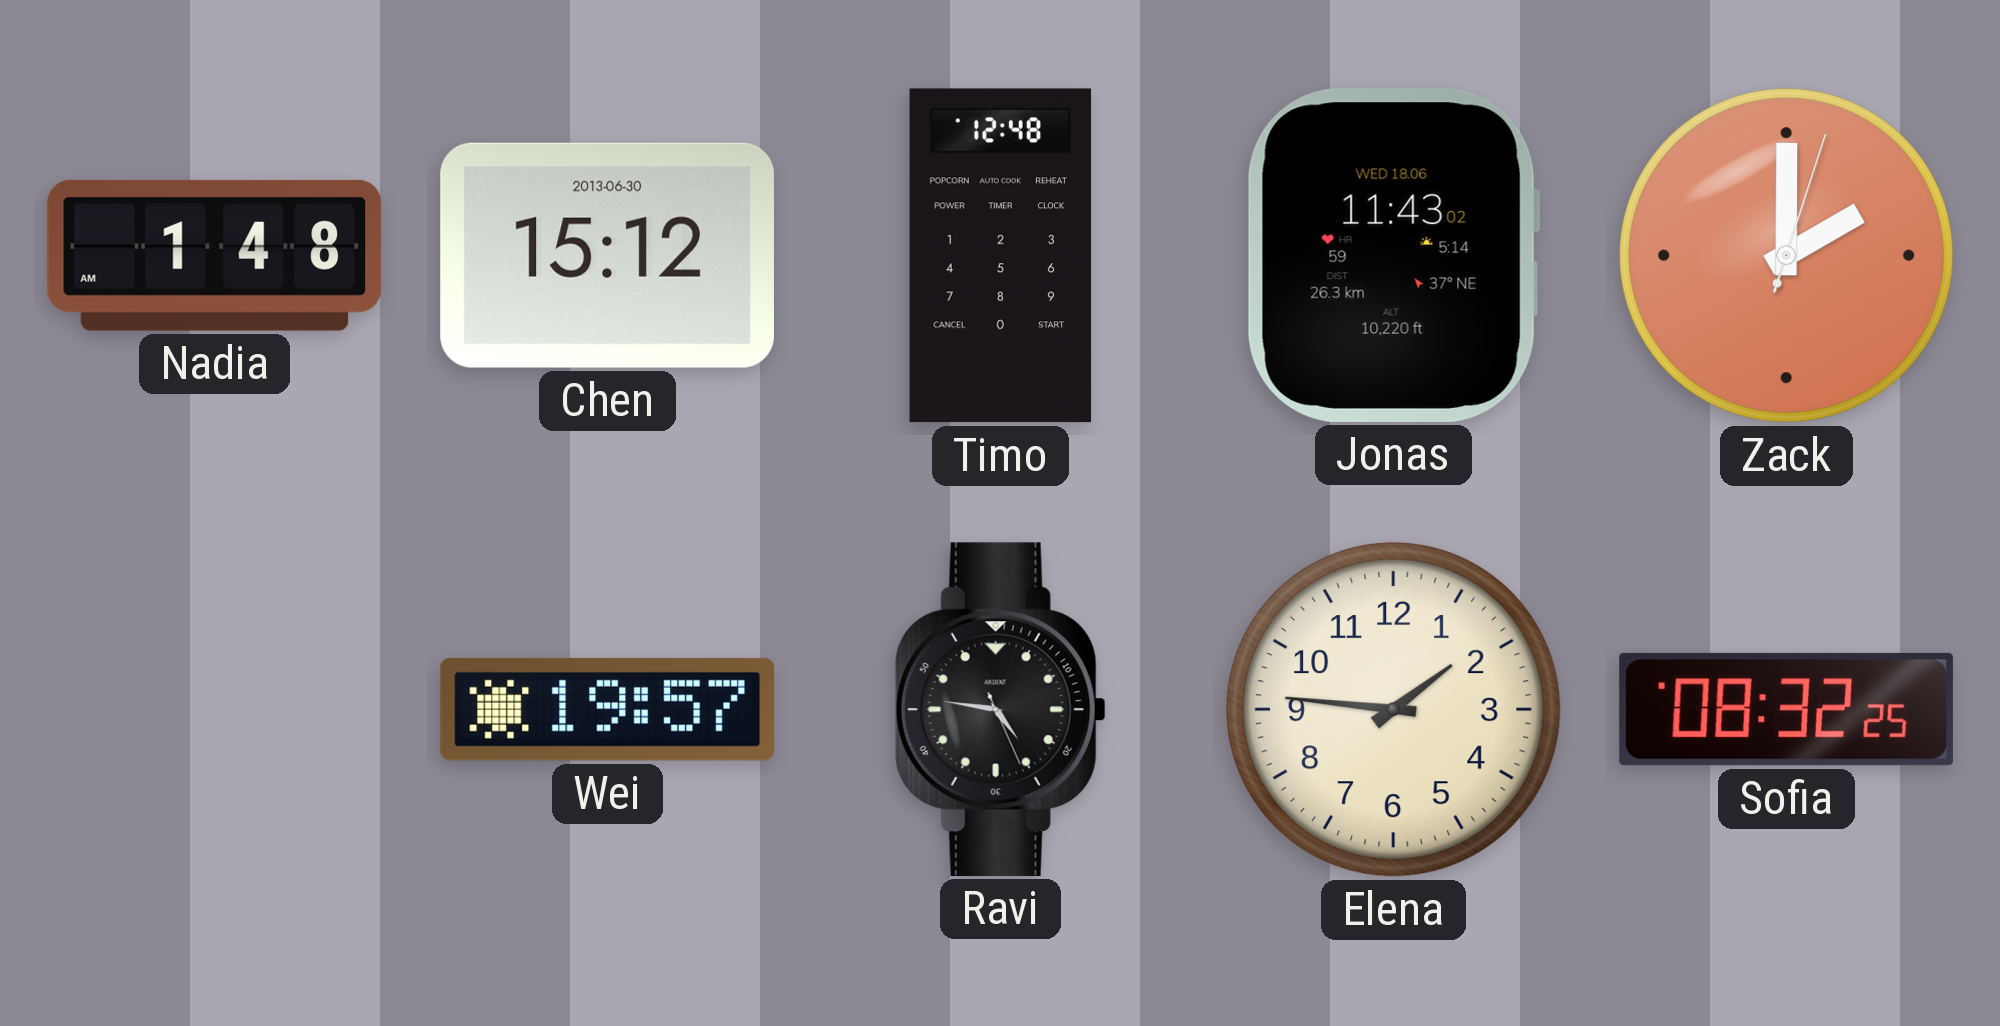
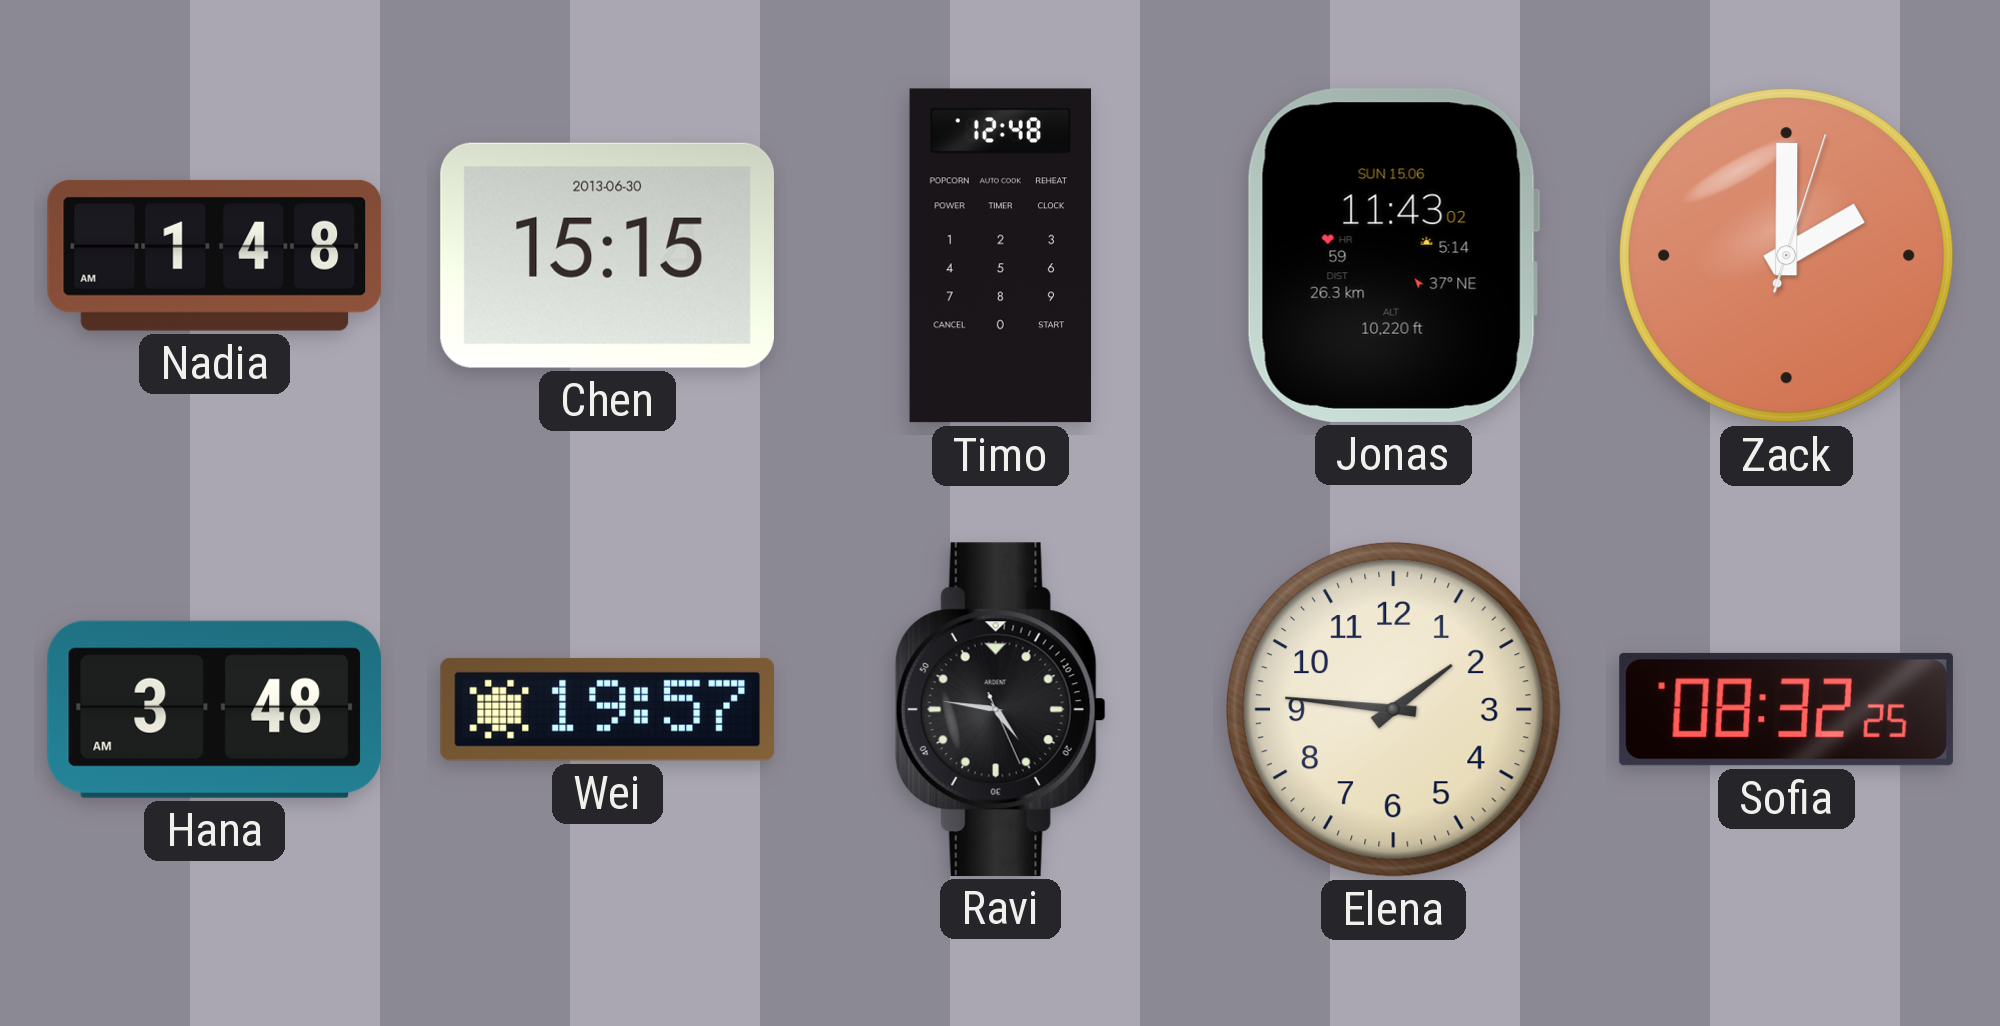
Chen: 15:12 -> 15:15
Jonas date: WED 18.06 -> SUN 15.06
Hana: none -> 3:48
